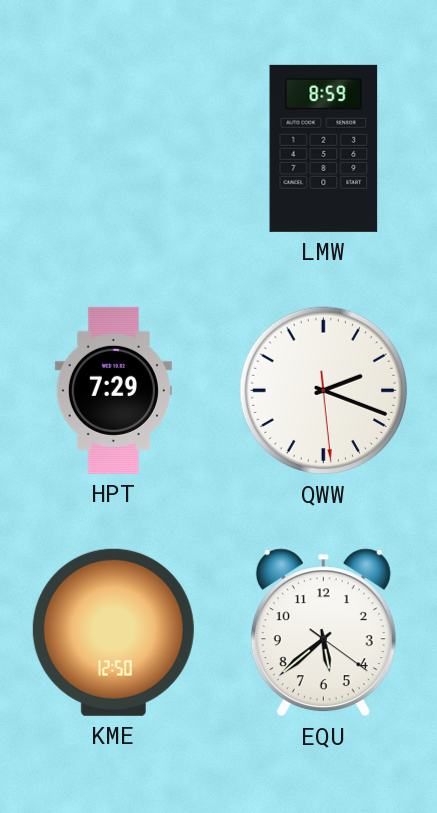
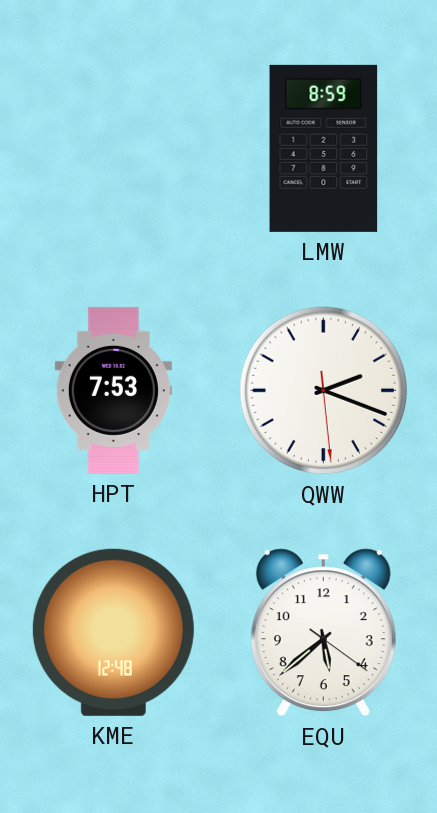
HPT: 7:29 -> 7:53
KME: 12:50 -> 12:48
